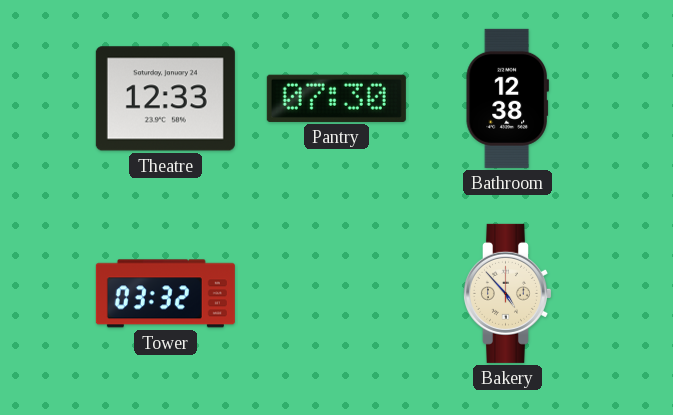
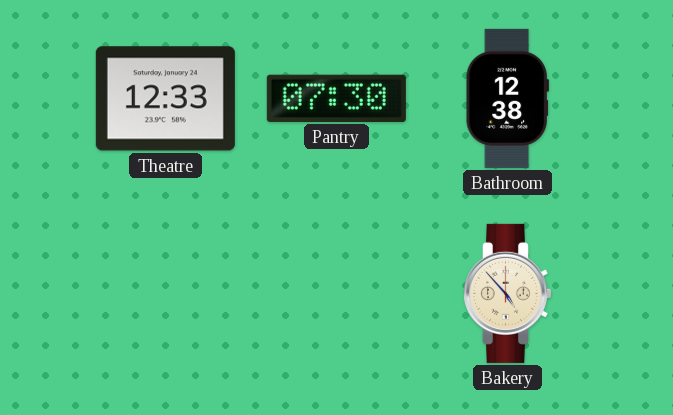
Tower: 03:32 -> none
